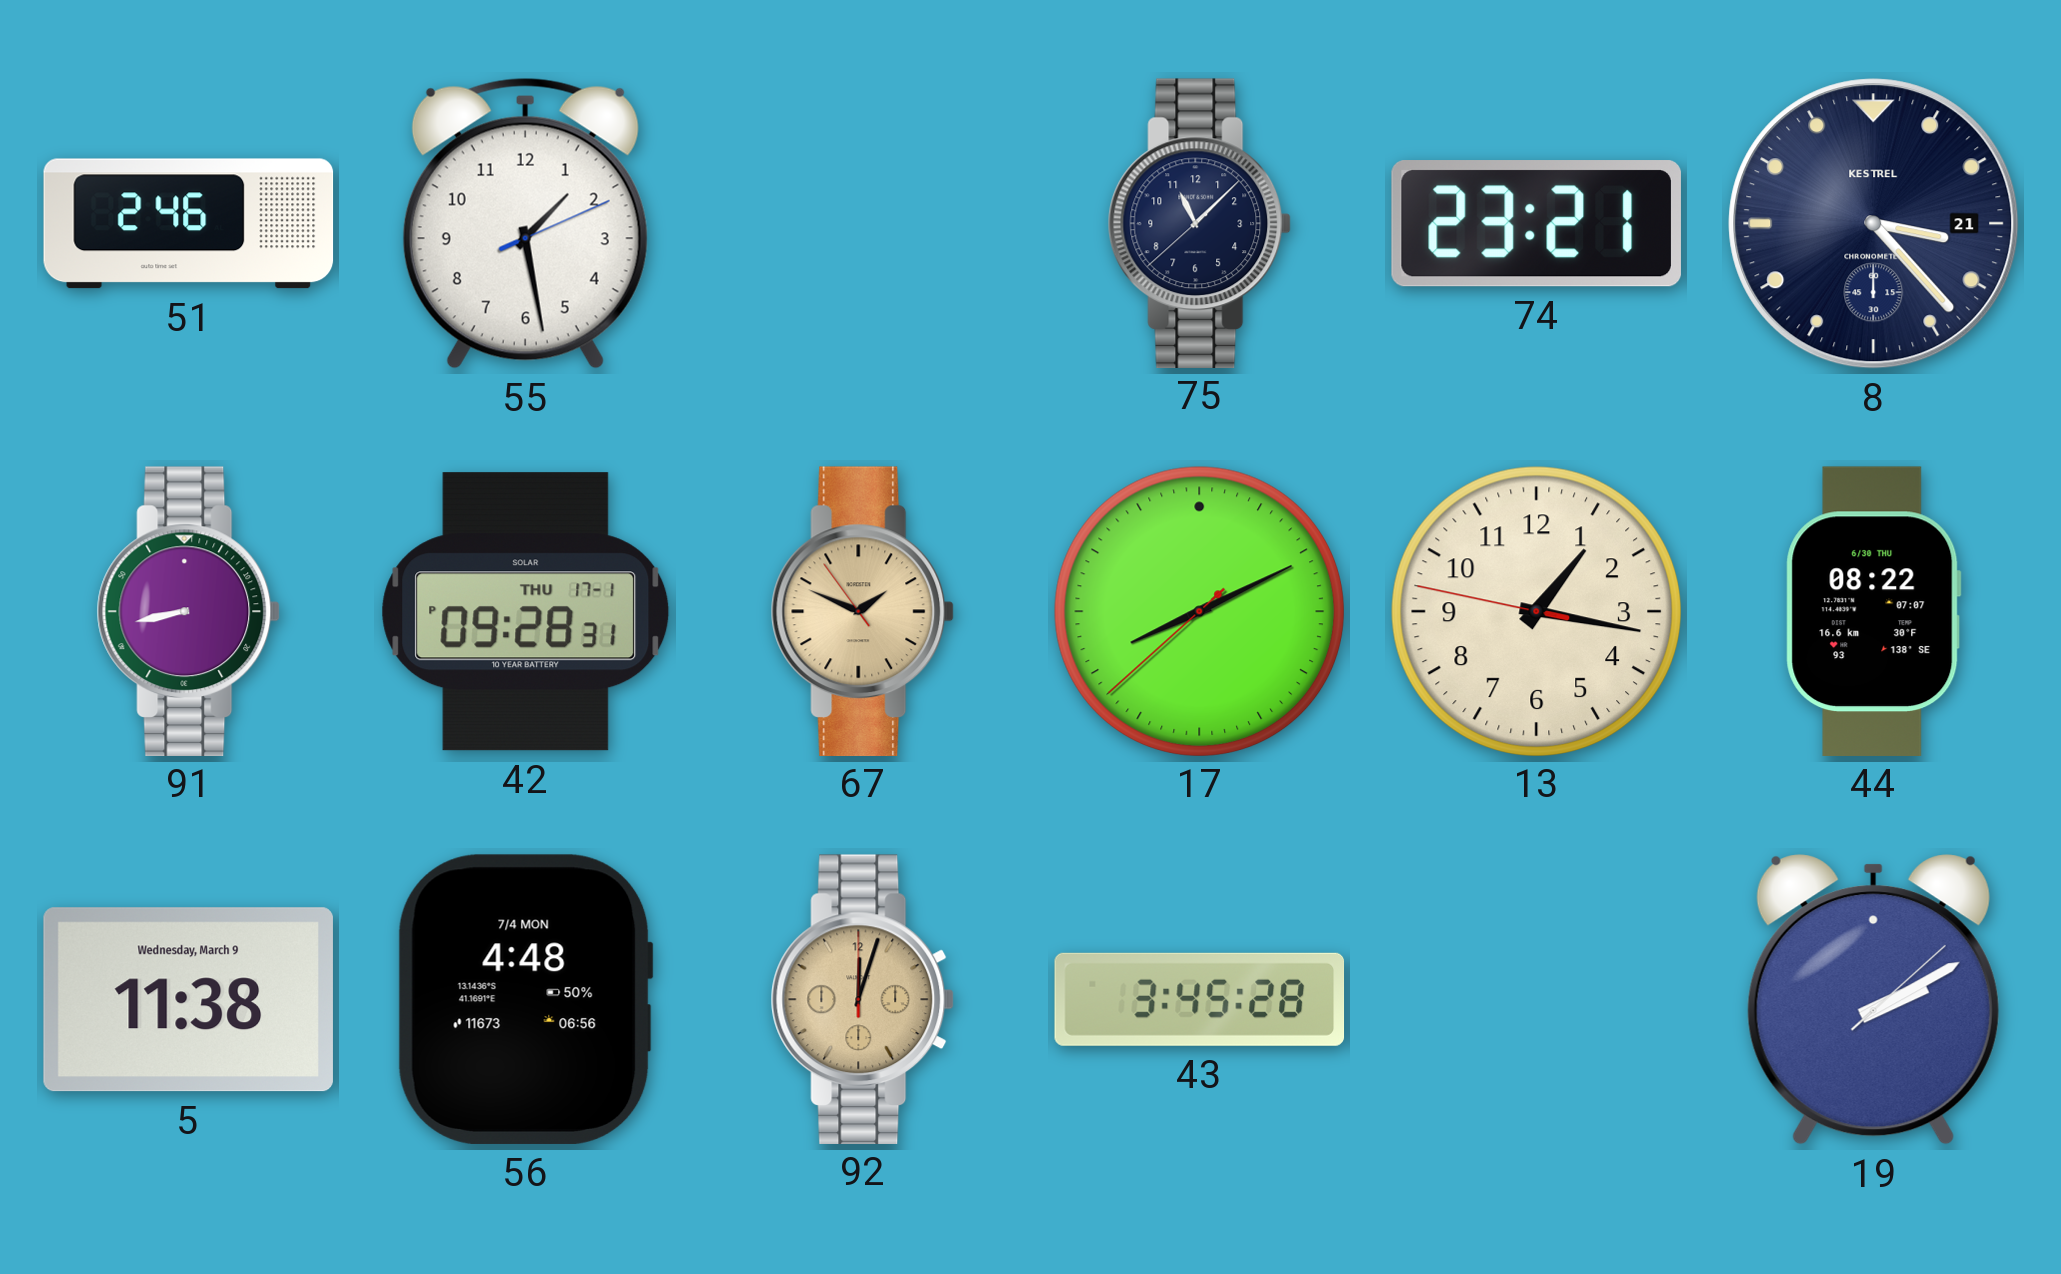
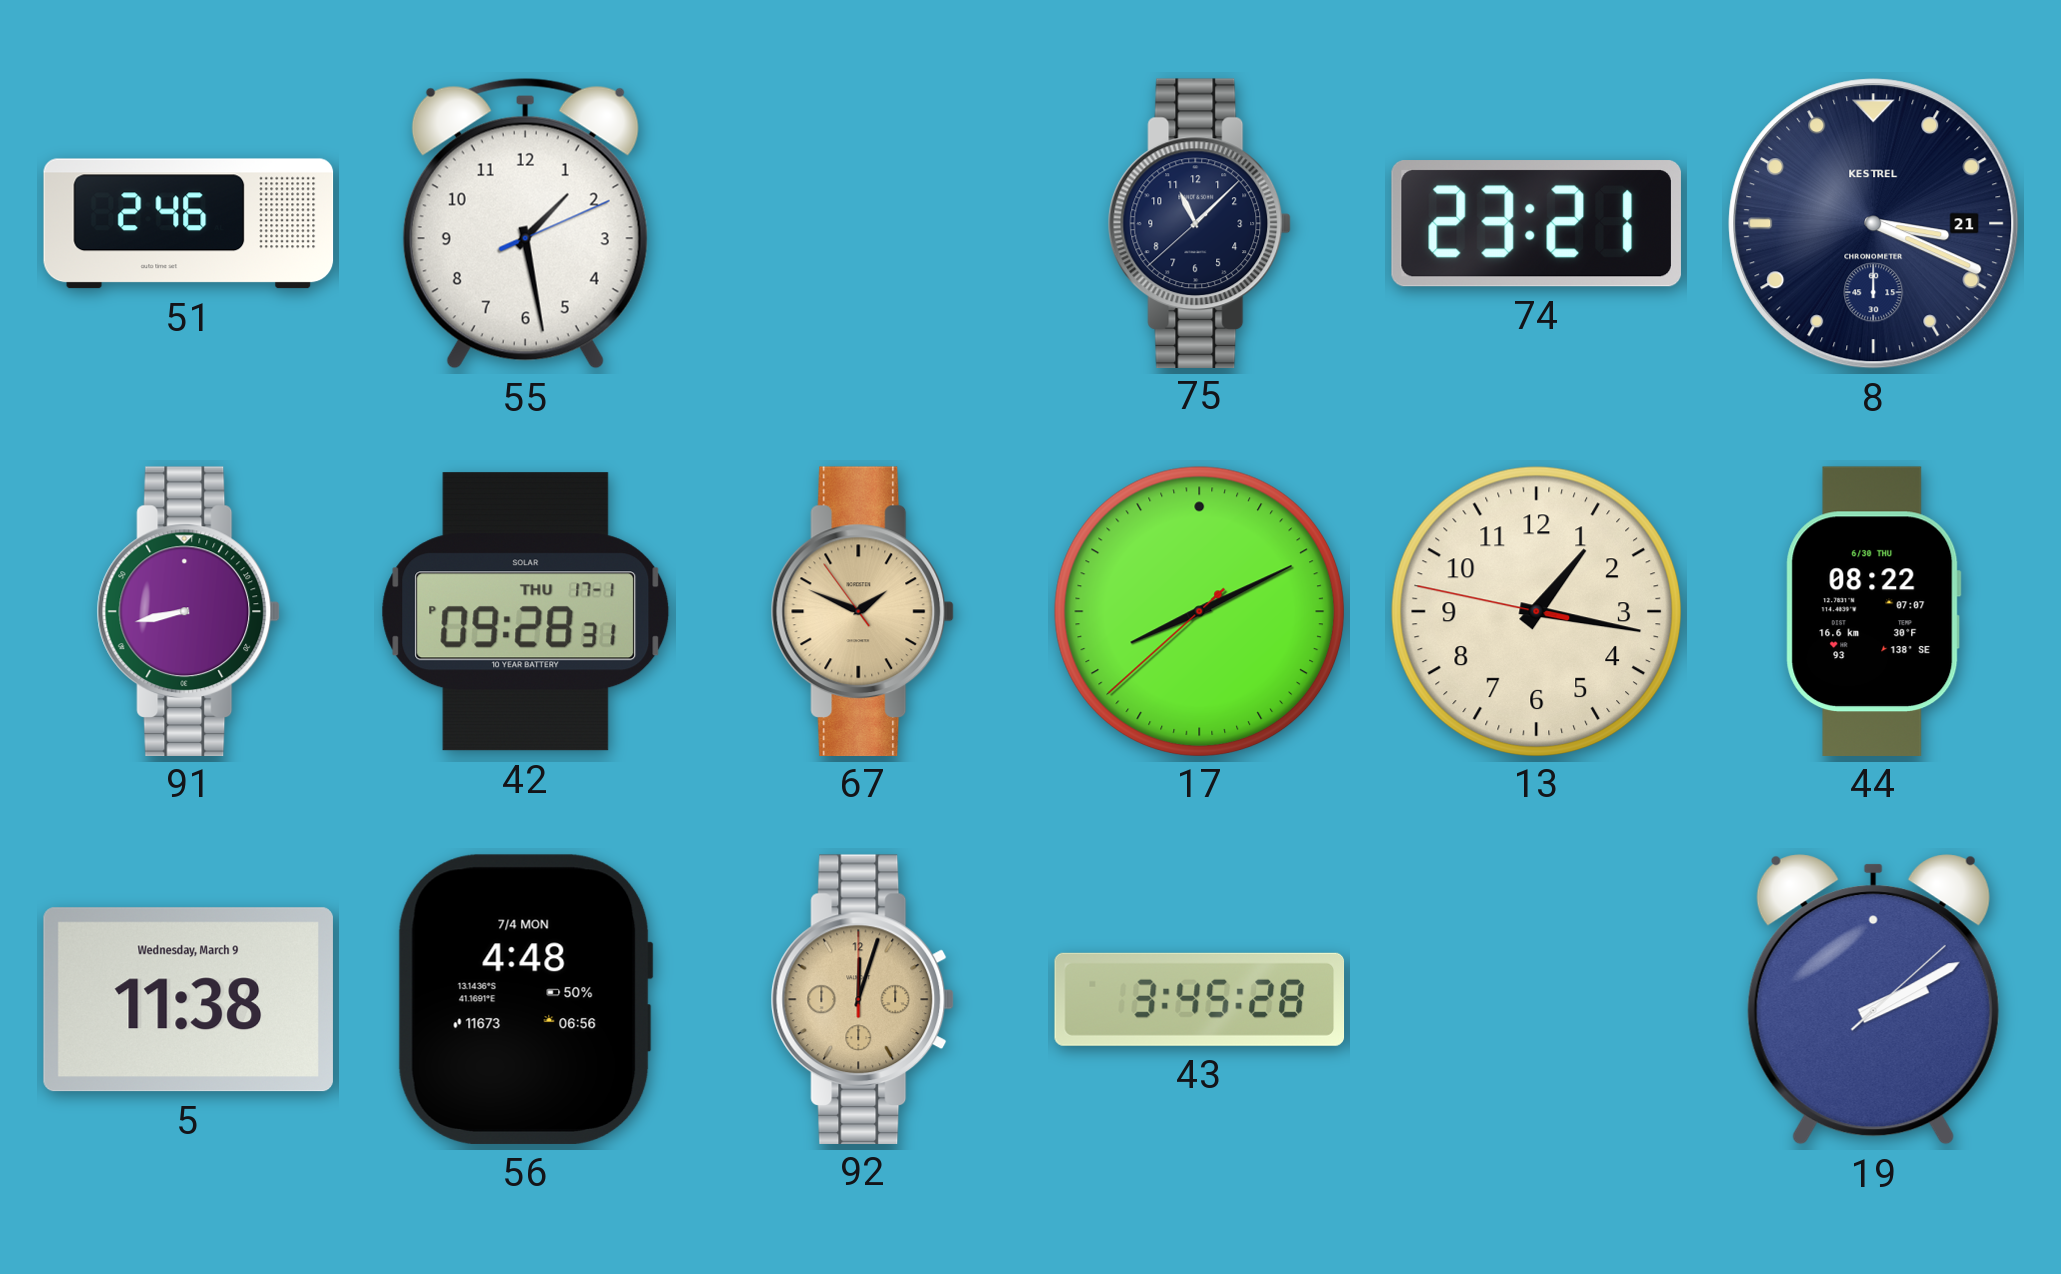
8: 3:23 -> 3:19
